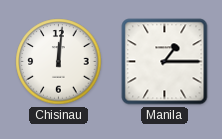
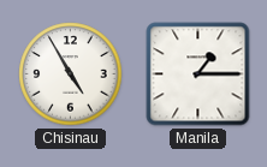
Chisinau: 12:01 -> 4:55
